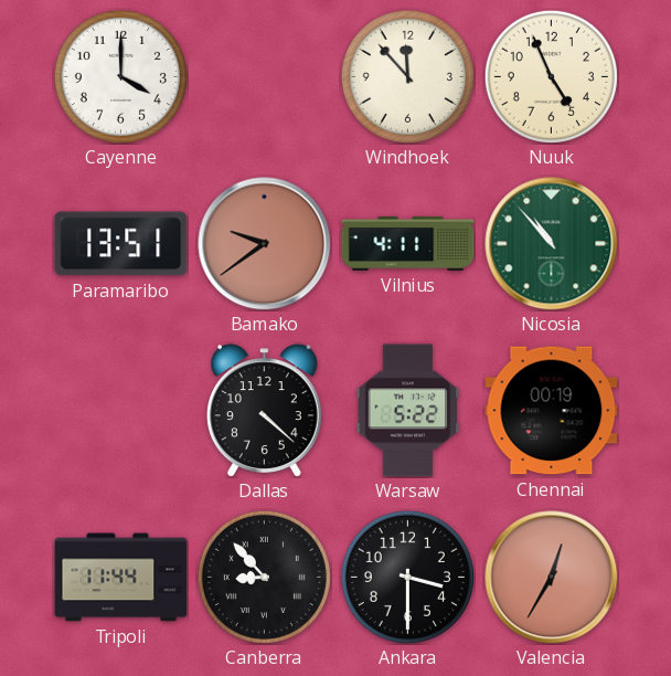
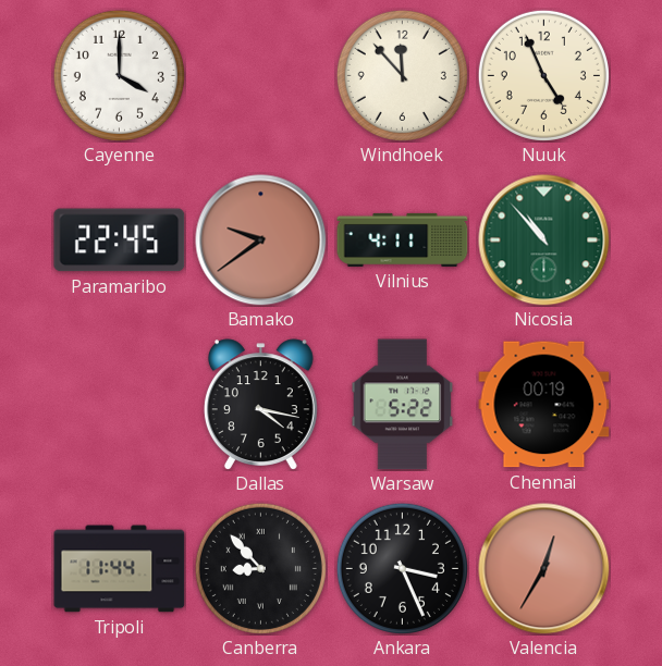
Paramaribo: 13:51 -> 22:45
Dallas: 4:22 -> 4:17
Ankara: 3:30 -> 3:26
